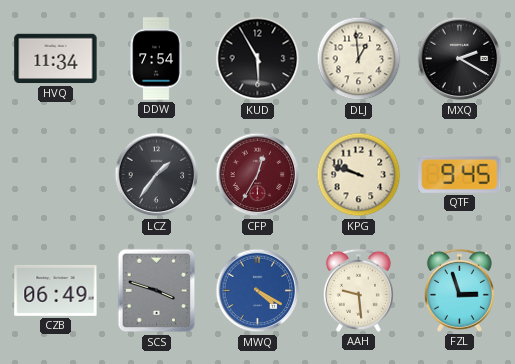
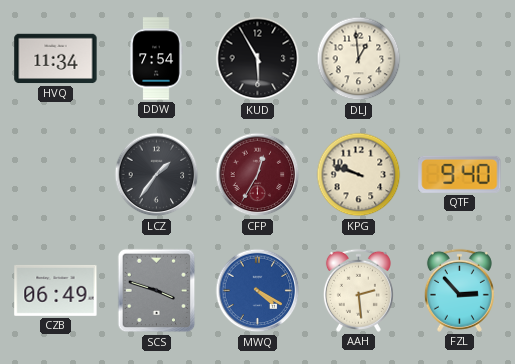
MXQ: 2:20 -> none
QTF: 9:45 -> 9:40
AAH: 9:29 -> 2:29
FZL: 2:57 -> 2:53
